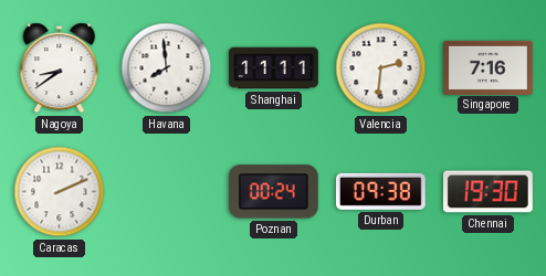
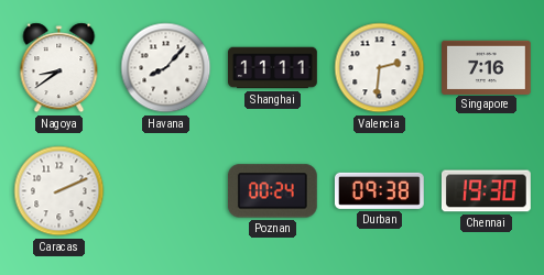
Havana: 7:59 -> 8:07
